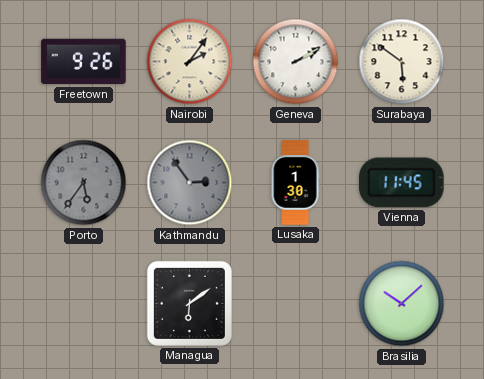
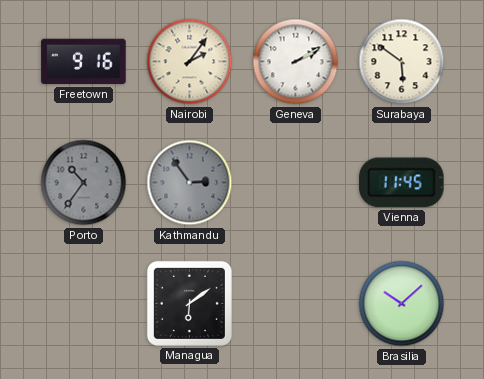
Freetown: 9:26 -> 9:16
Porto: 5:36 -> 10:36
Lusaka: 1:30 -> none
